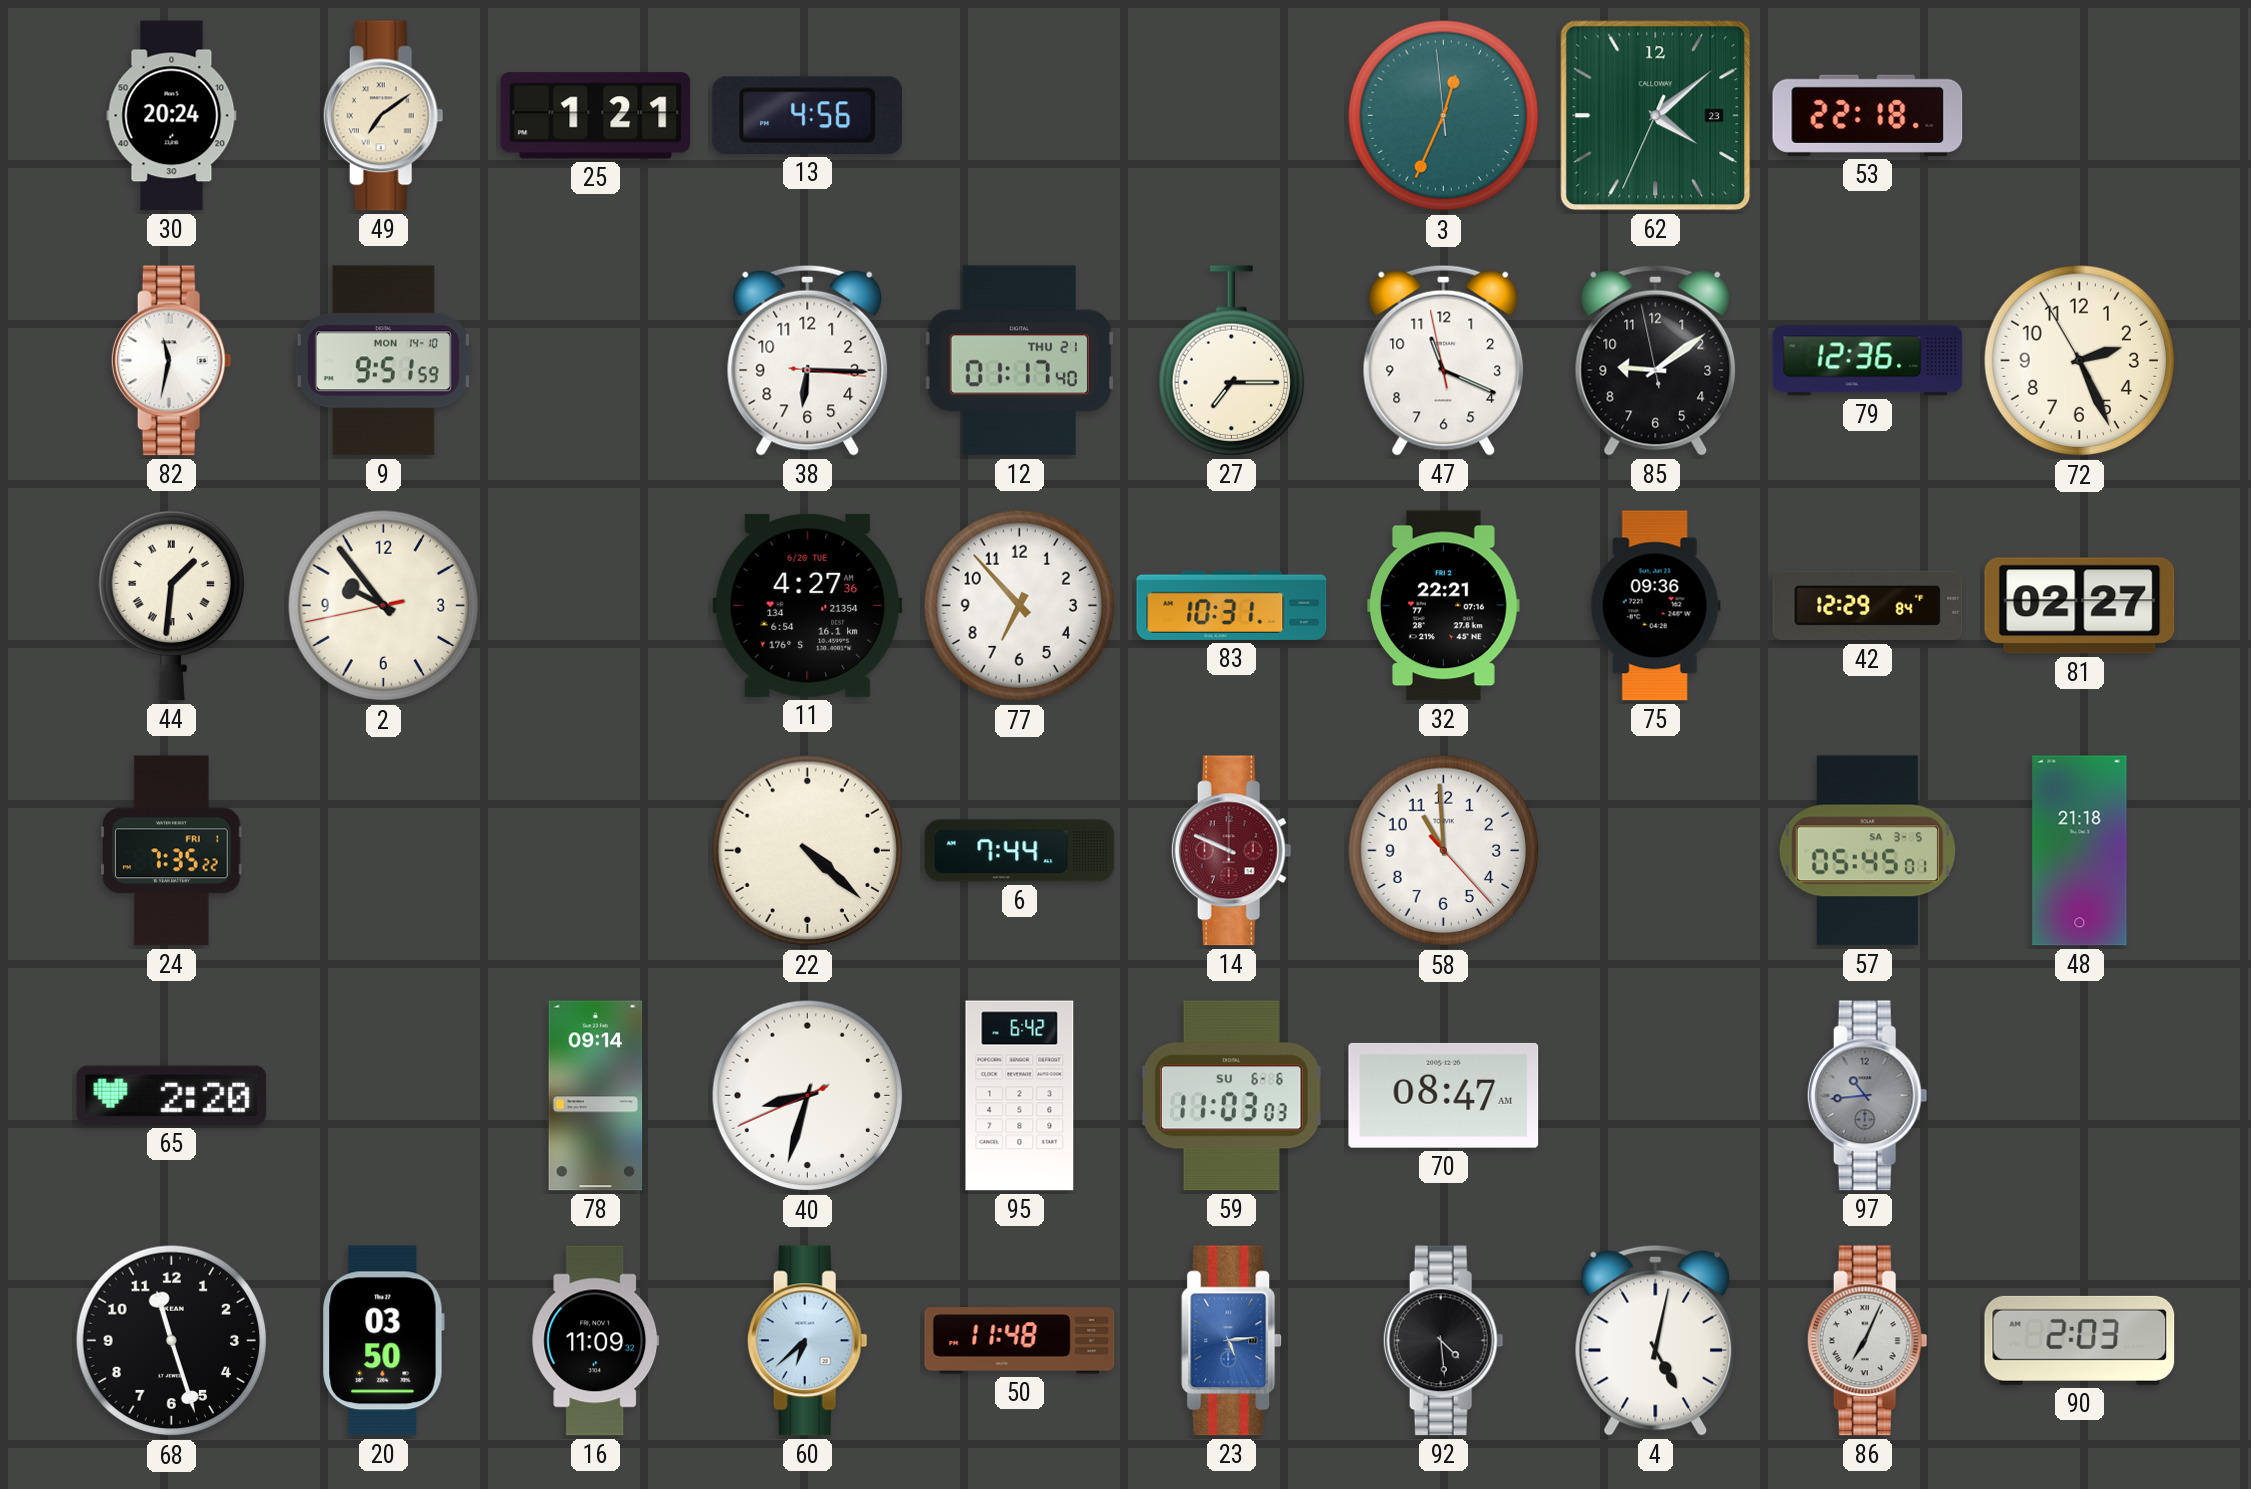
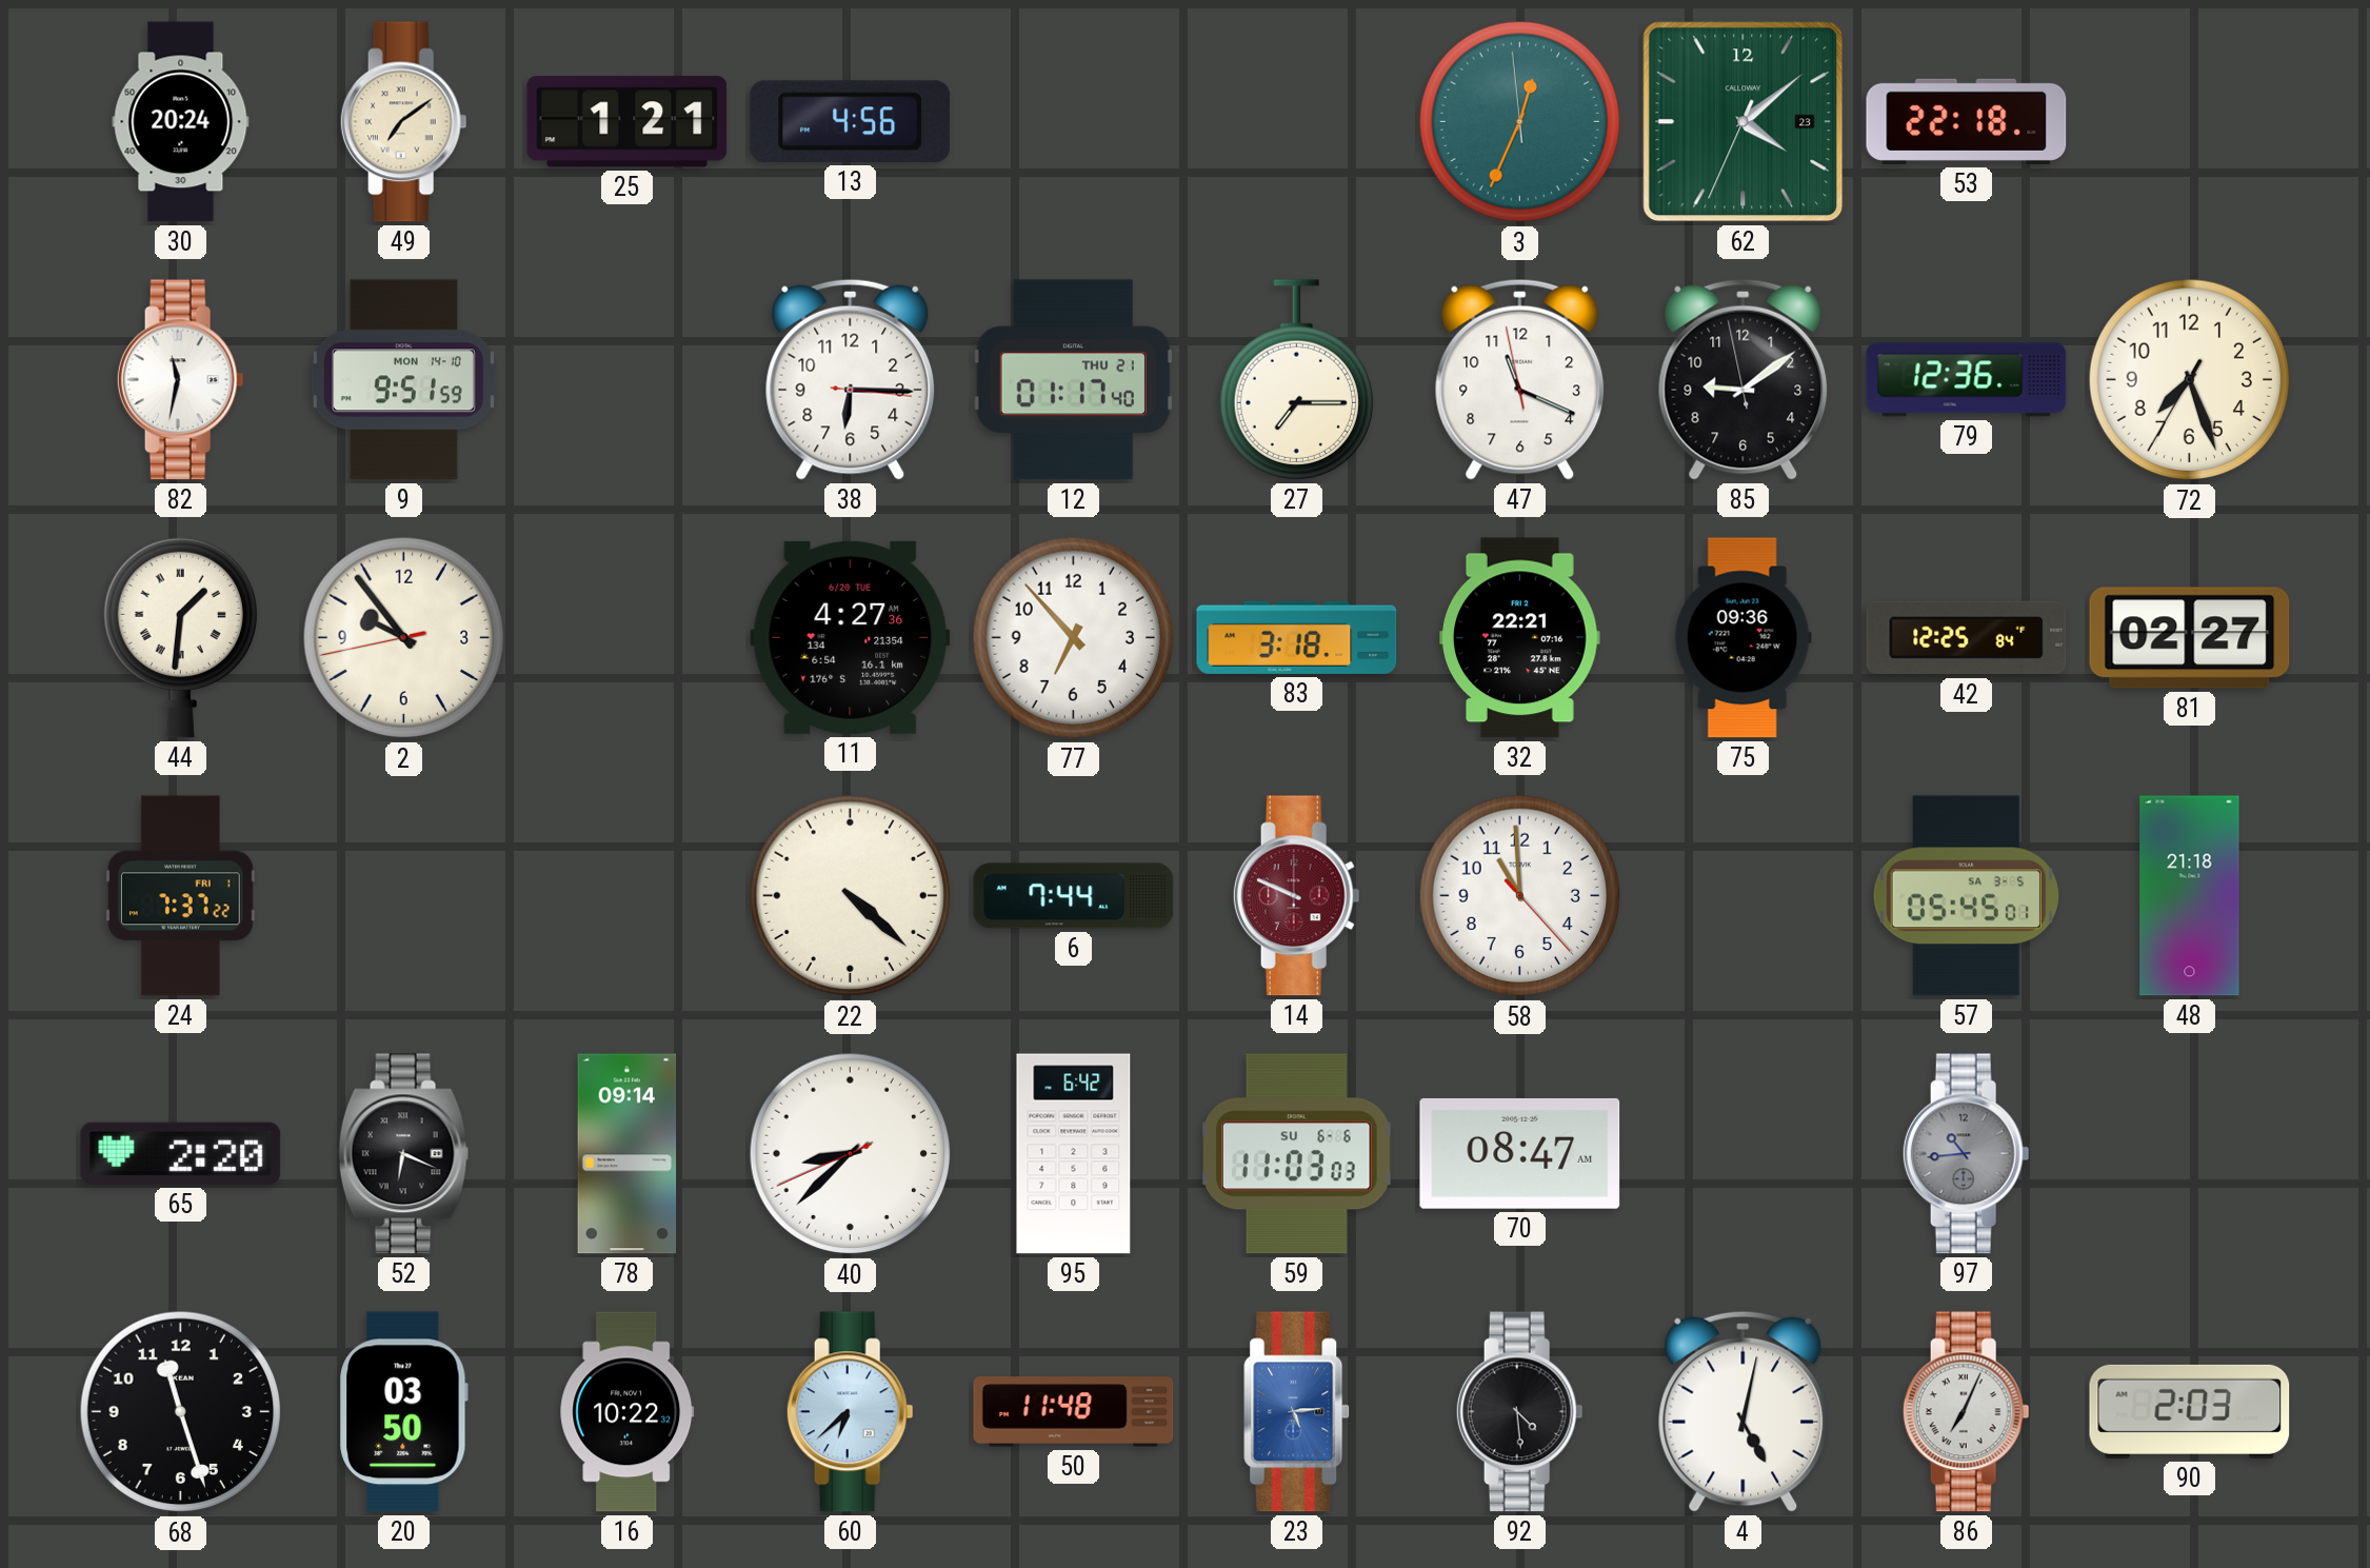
72: 2:25 -> 7:26
83: 10:31 -> 3:18
42: 12:29 -> 12:25
24: 7:35 -> 7:37
52: none -> 6:19
40: 8:32 -> 8:37
16: 11:09 -> 10:22
